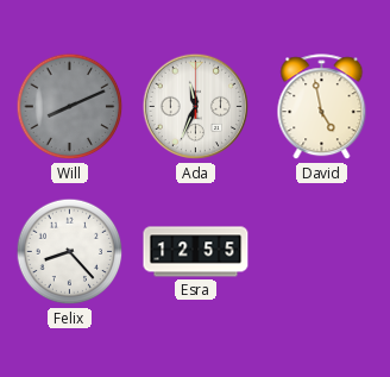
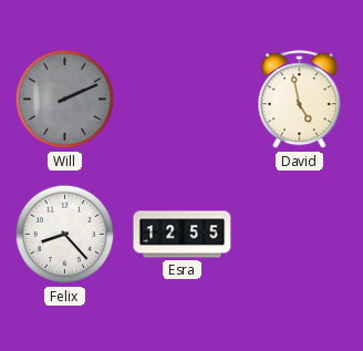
Will: 8:11 -> 2:11
Ada: 11:34 -> none
